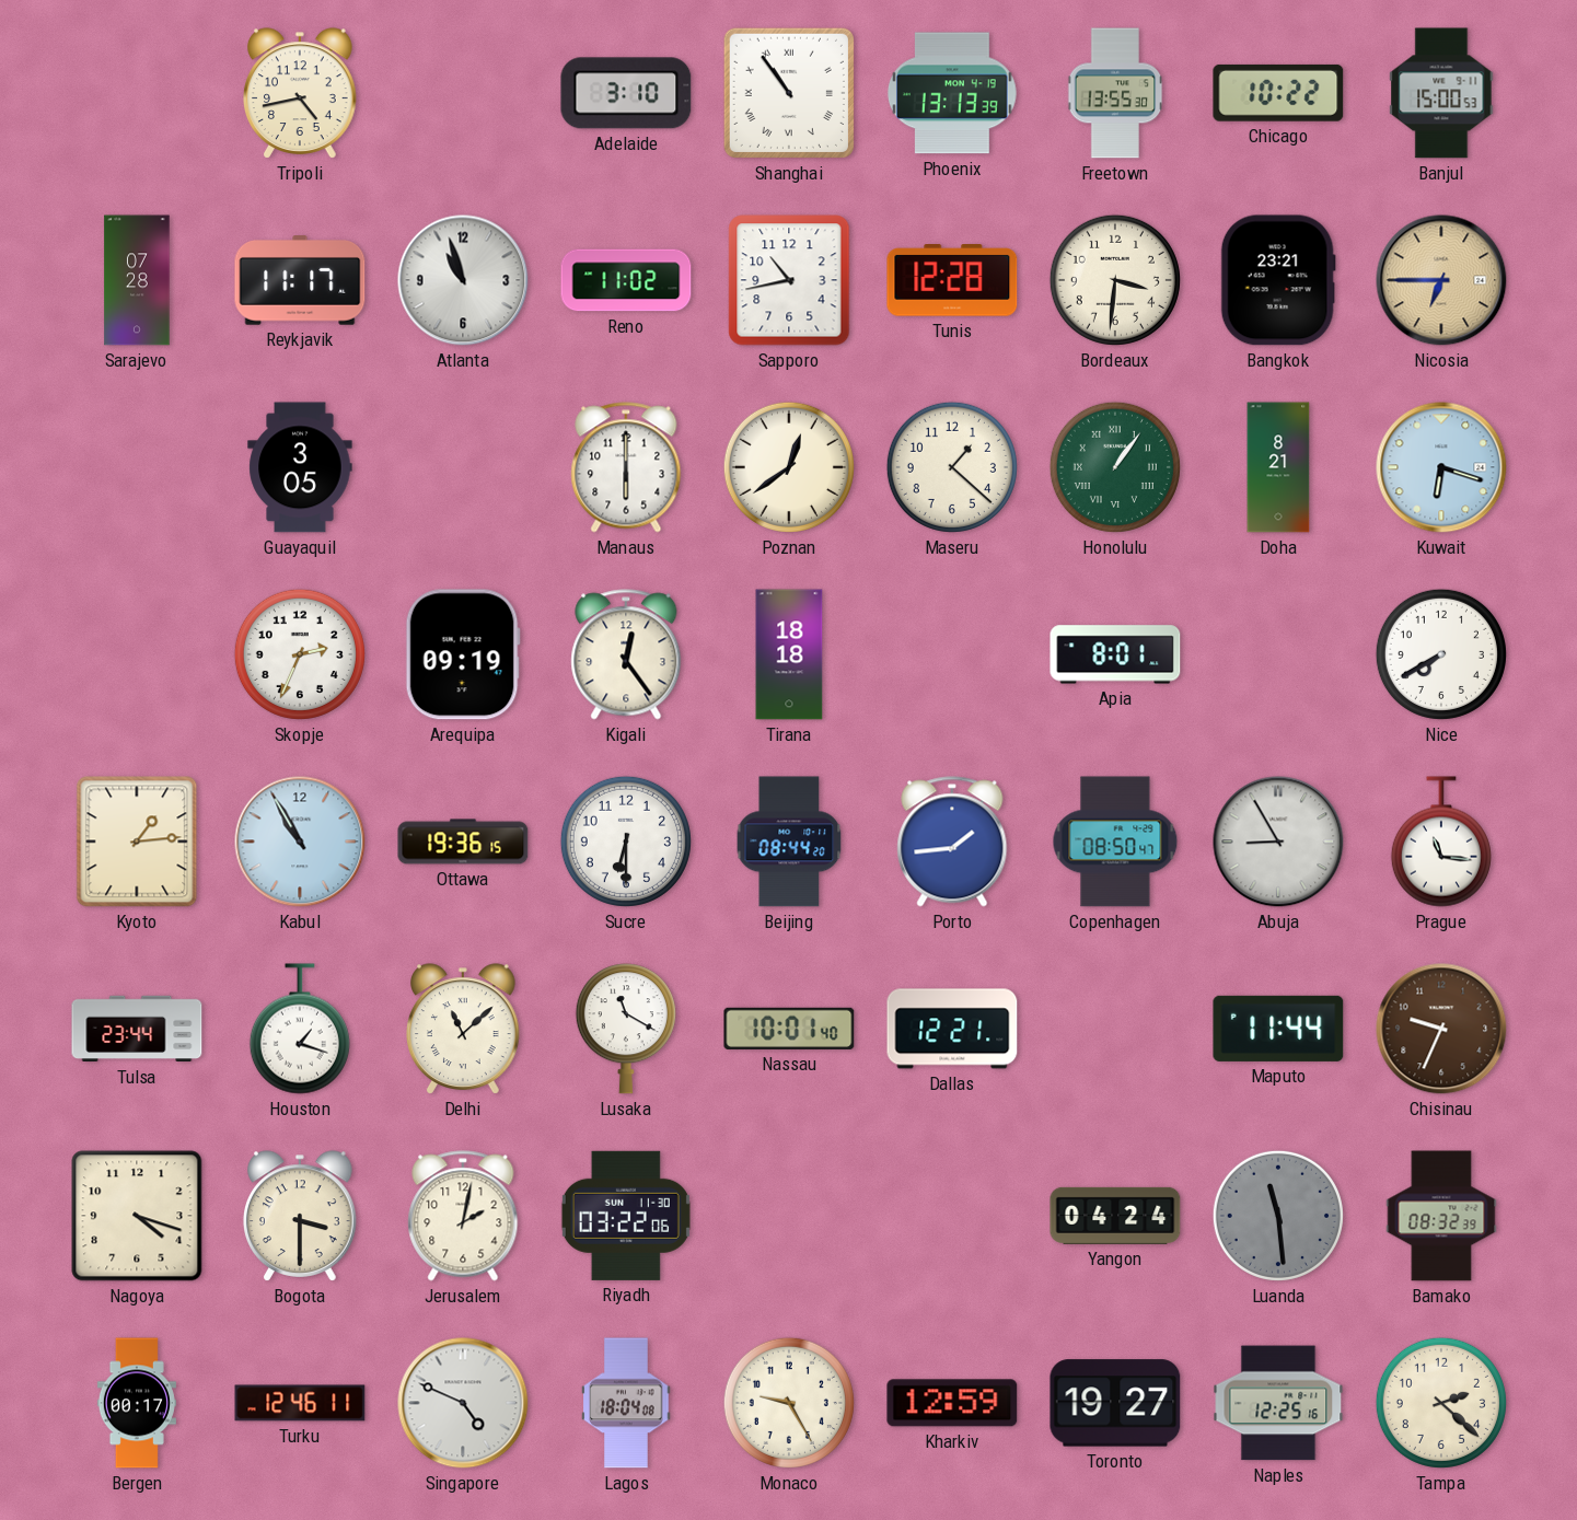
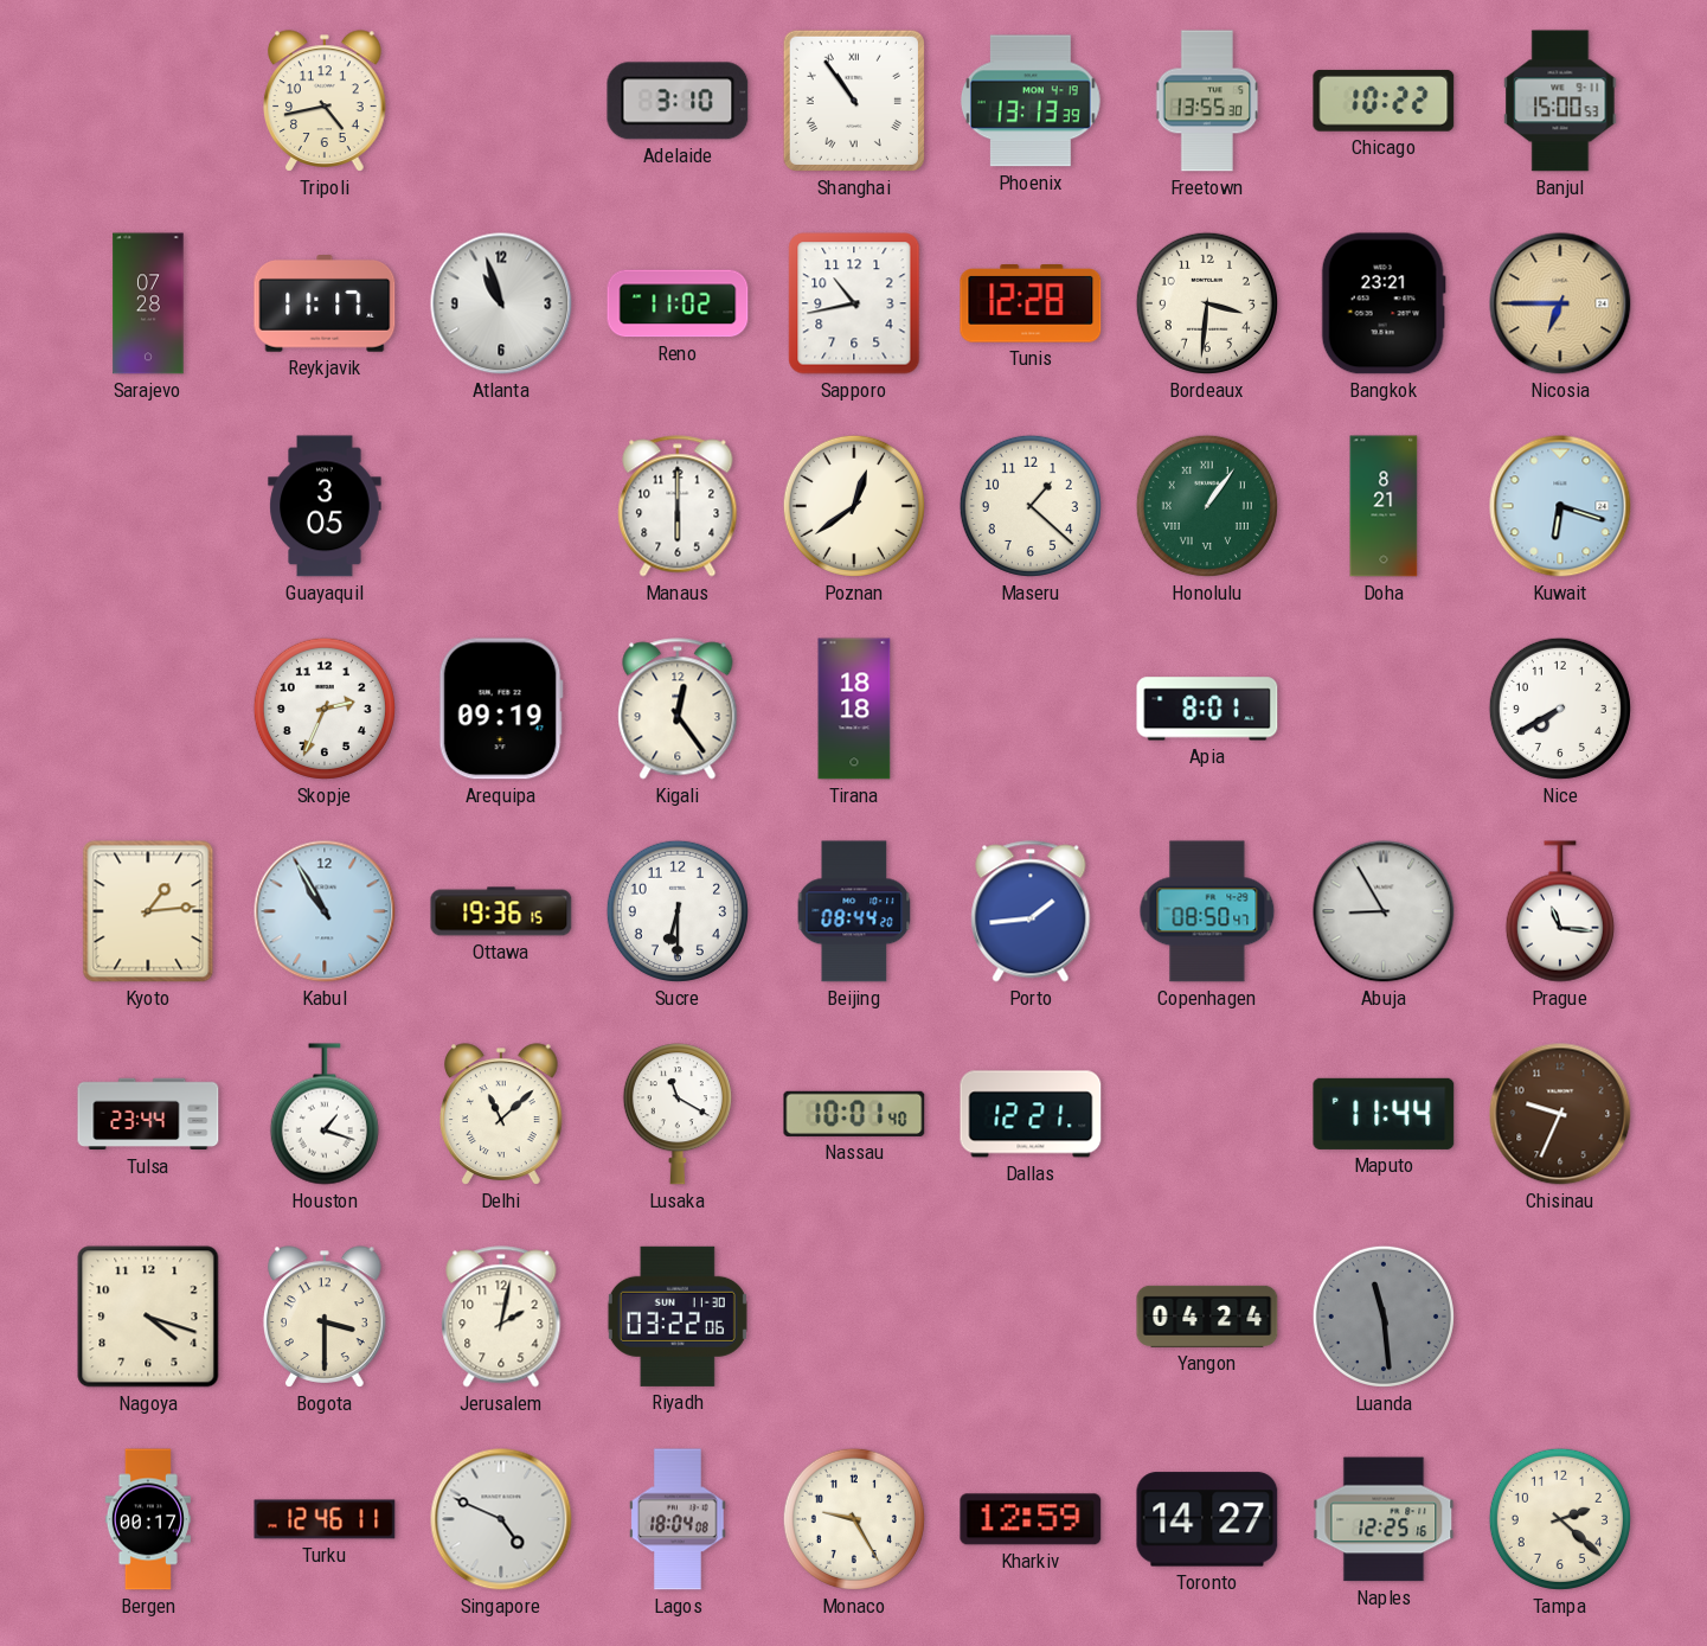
Bamako: 08:32 -> none
Toronto: 19:27 -> 14:27
